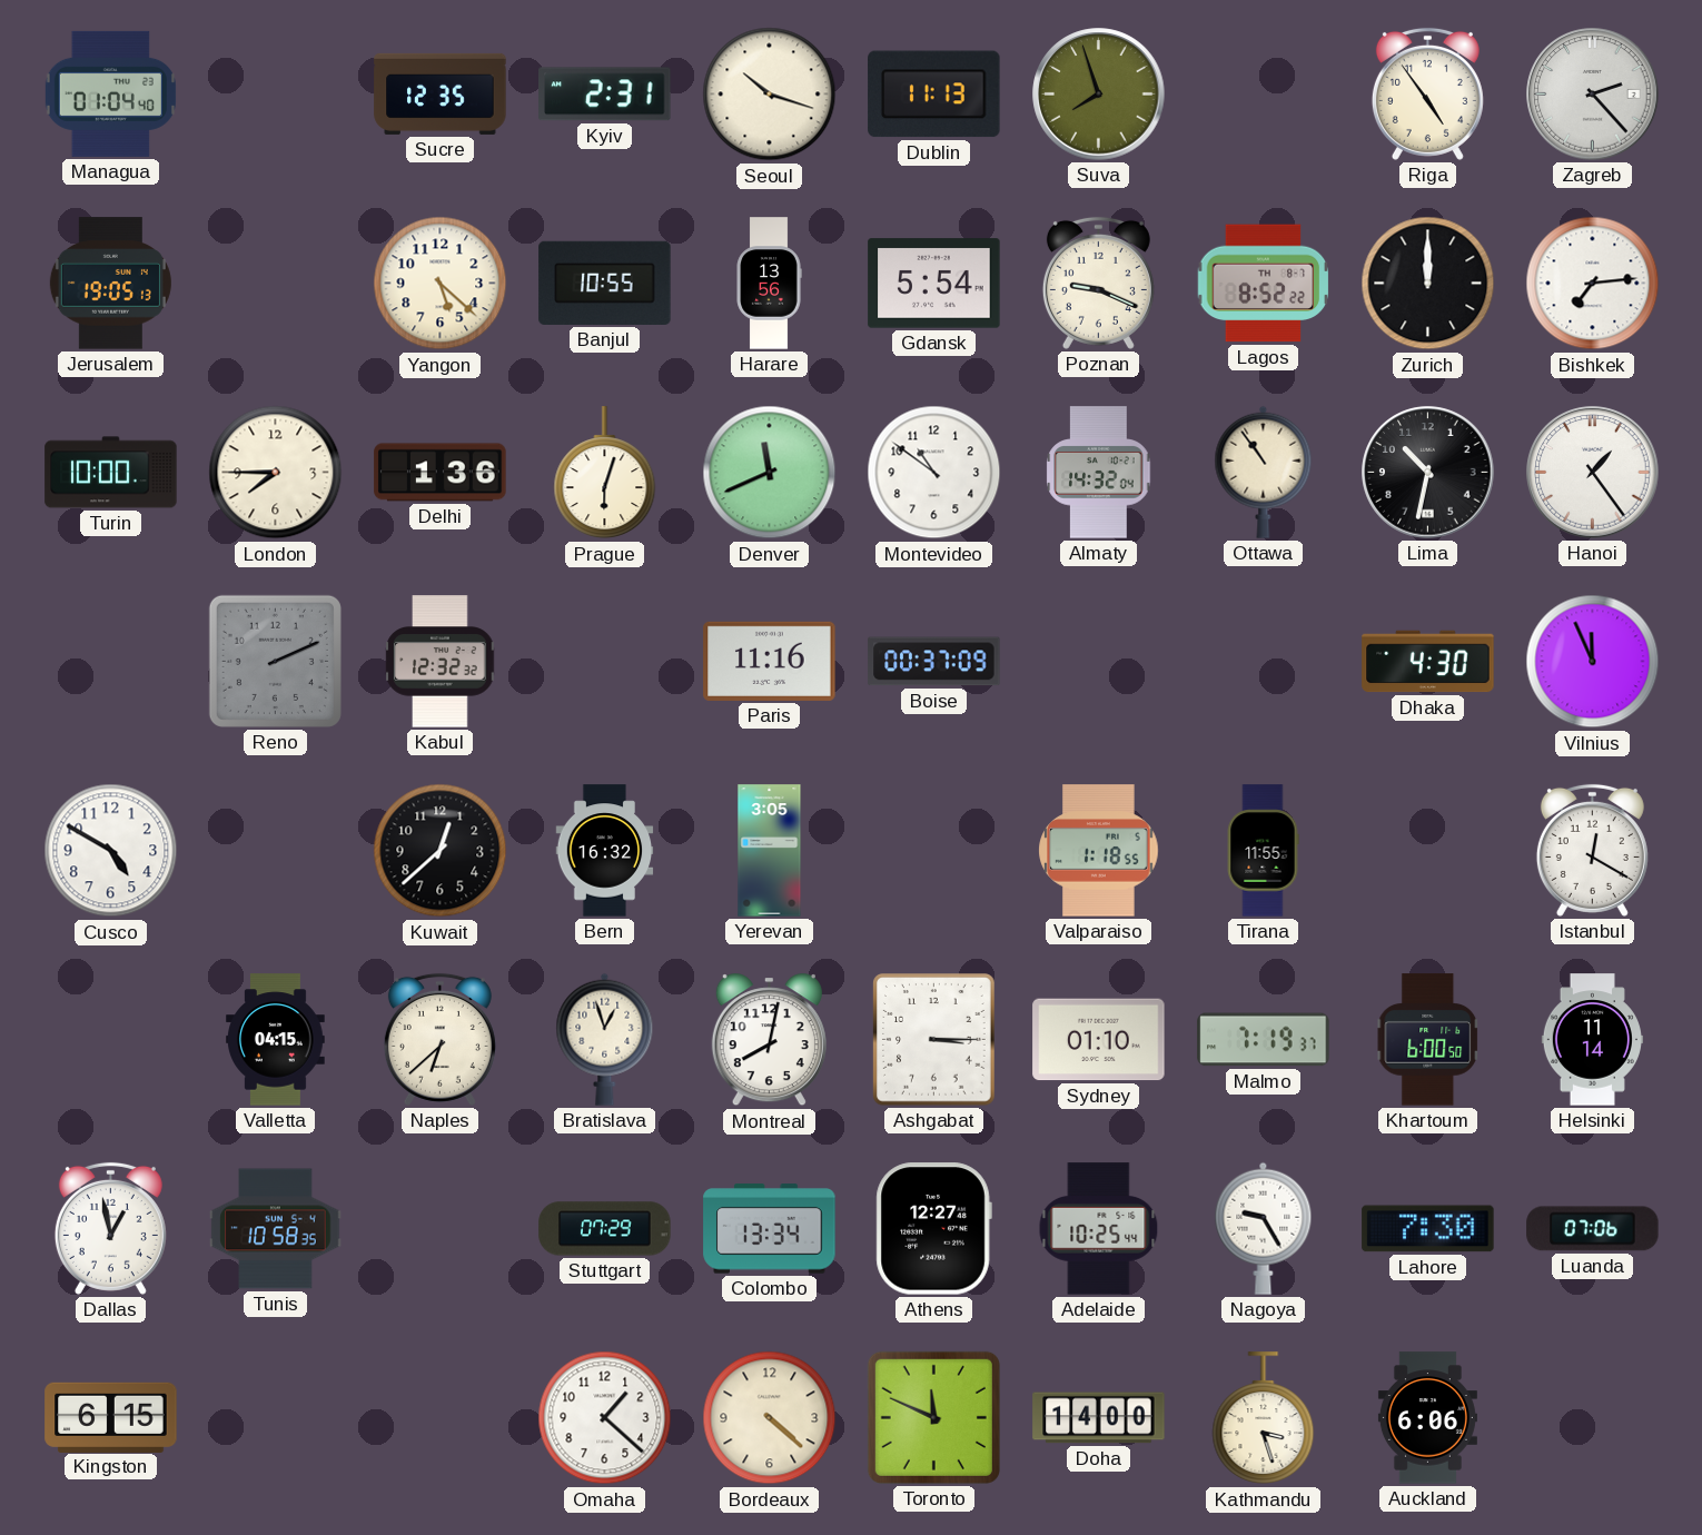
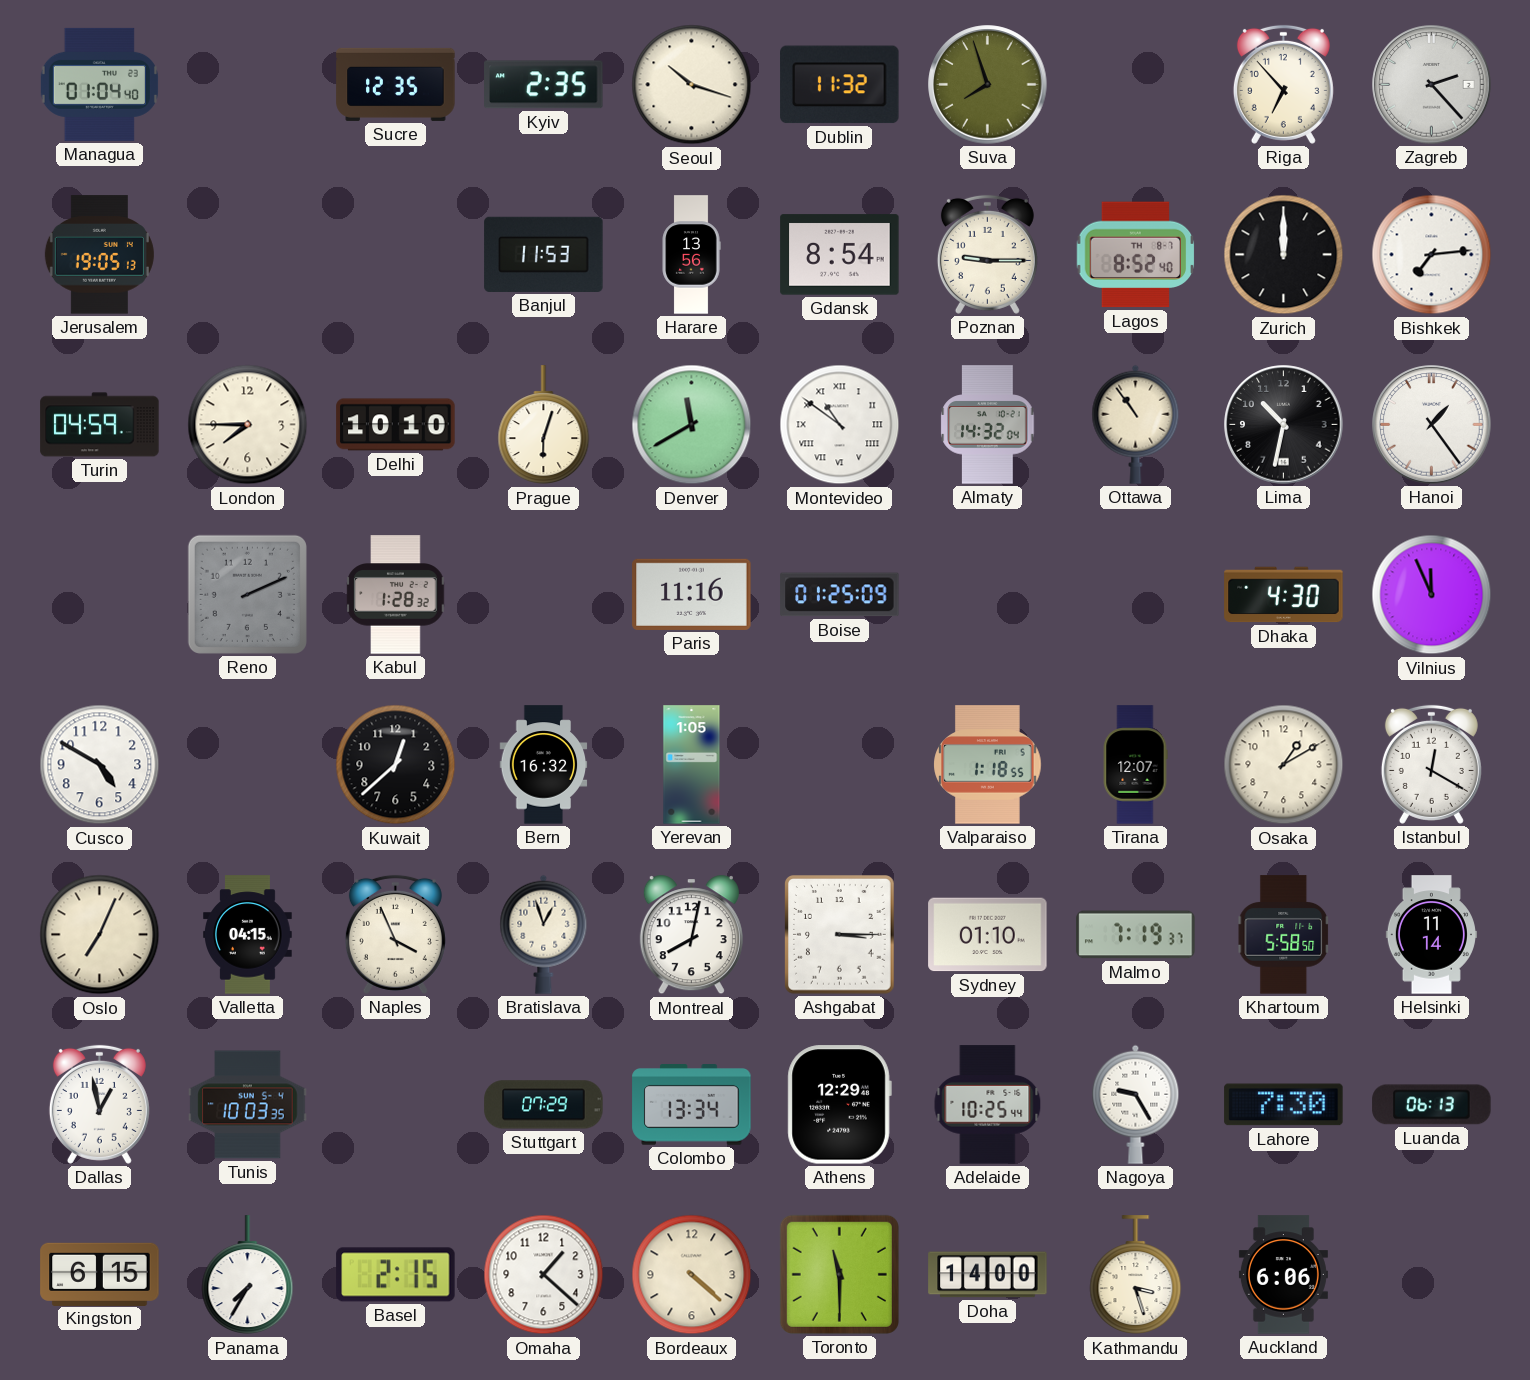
Kyiv: 2:31 -> 2:35
Dublin: 11:13 -> 11:32
Riga: 4:54 -> 6:53
Yangon: 5:22 -> none
Banjul: 10:55 -> 11:53
Gdansk: 5:54 -> 8:54
Poznan: 9:19 -> 9:15
Lagos: 8:52:22 -> 8:52:40
Turin: 10:00 -> 04:59
Delhi: 1:36 -> 10:10
Denver: 11:41 -> 11:40
Montevideo numerals: Arabic -> Roman
Kabul: 12:32 -> 1:28
Boise: 00:37 -> 01:25
Yerevan: 3:05 -> 1:05
Tirana: 11:55 -> 12:07
Osaka: none -> 1:10
Oslo: none -> 7:04
Naples: 6:38 -> 3:56
Khartoum: 6:00 -> 5:58
Tunis: 10:58 -> 10:03
Athens: 12:27 -> 12:29
Luanda: 07:06 -> 06:13
Panama: none -> 7:35
Basel: none -> 2:15
Toronto: 11:49 -> 11:30
